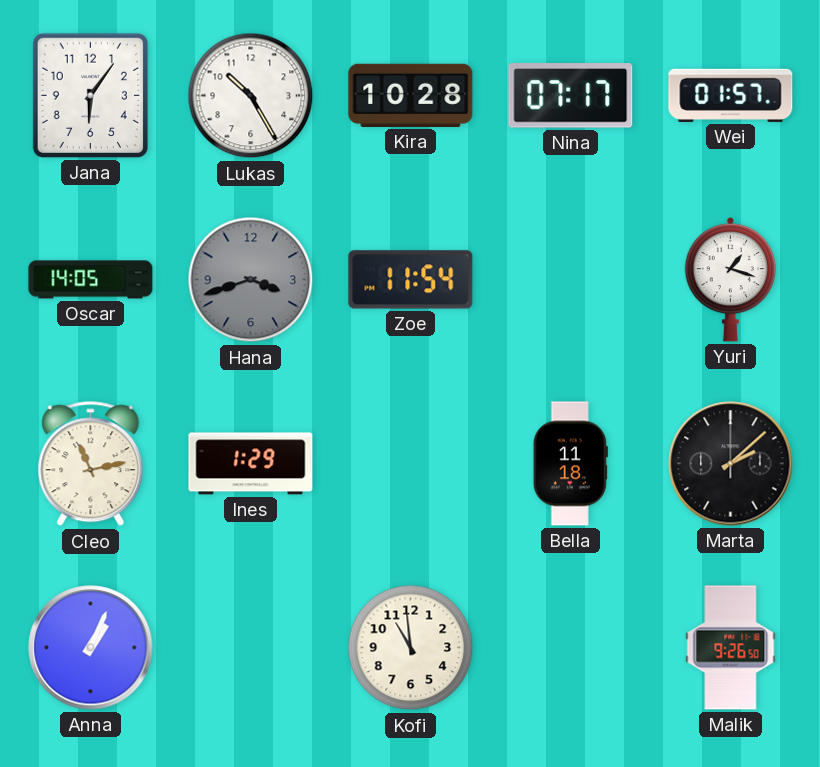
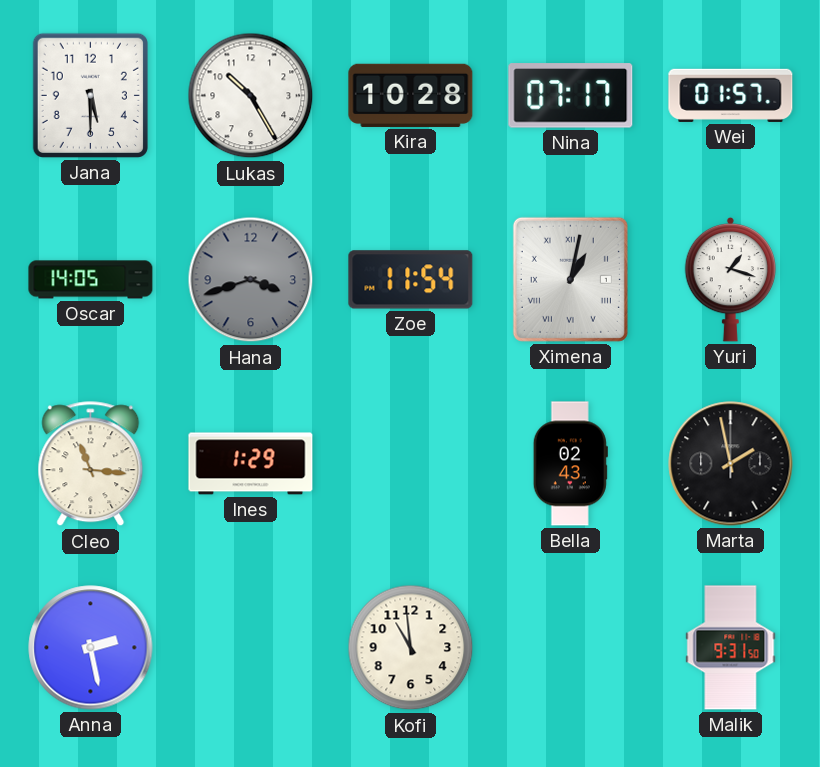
Jana: 6:06 -> 5:30
Ximena: none -> 1:02
Cleo: 11:13 -> 11:16
Bella: 11:18 -> 02:43
Marta: 2:08 -> 1:58
Anna: 1:04 -> 2:28
Malik: 9:26 -> 9:31
